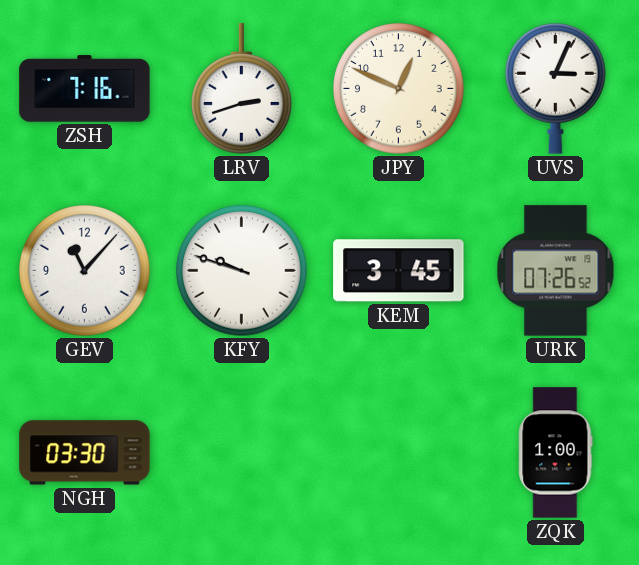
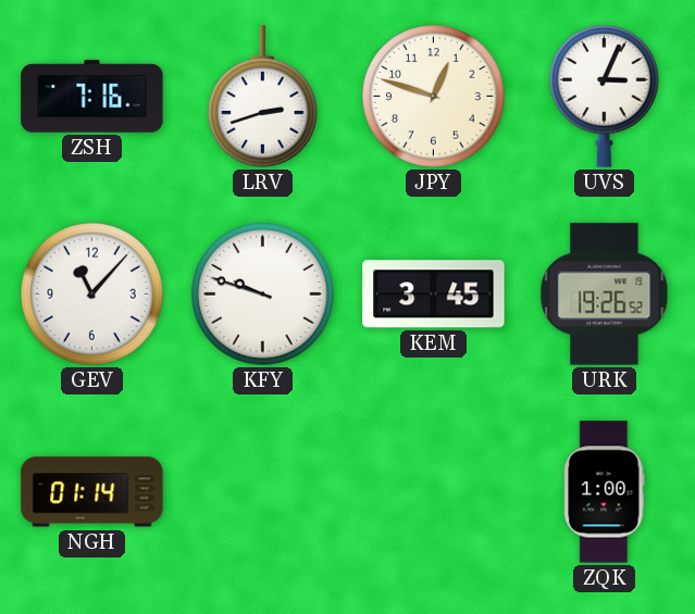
JPY: 12:49 -> 12:48
URK: 07:26 -> 19:26
NGH: 03:30 -> 01:14
